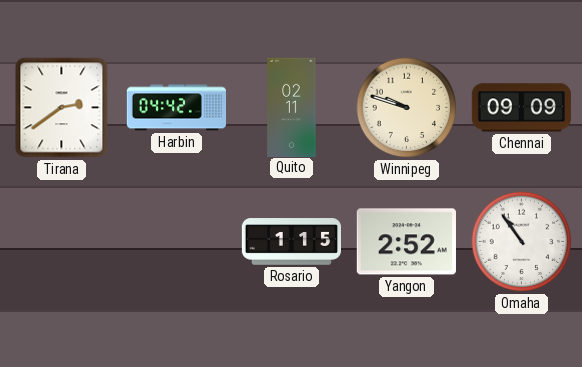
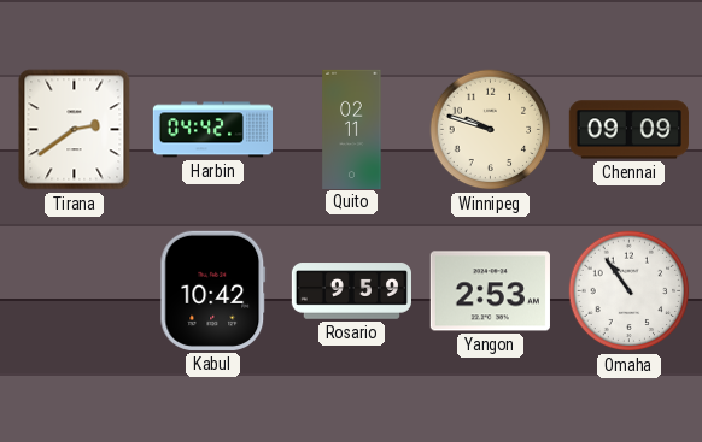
Kabul: none -> 10:42
Rosario: 1:15 -> 9:59
Yangon: 2:52 -> 2:53
